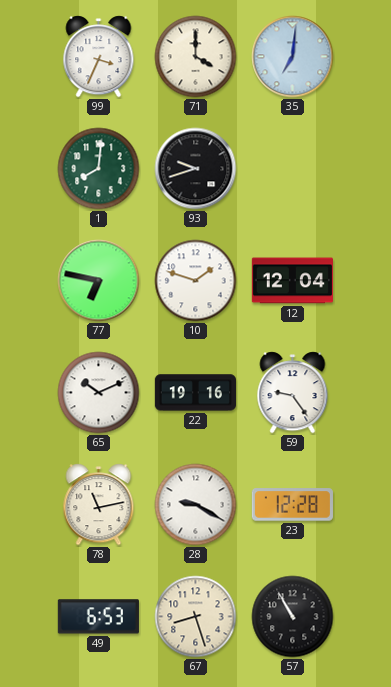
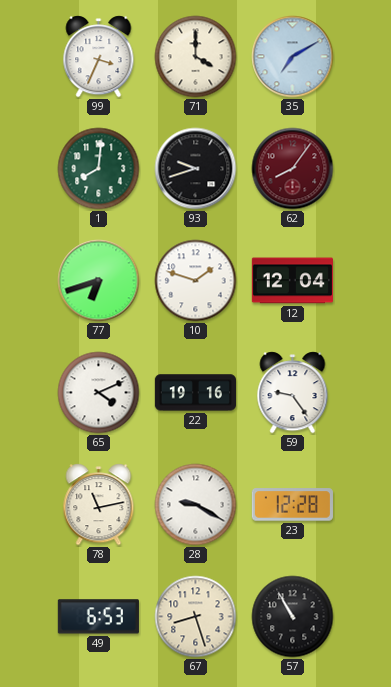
35: 7:01 -> 7:10
62: none -> 8:06
77: 6:47 -> 6:42
65: 10:11 -> 4:11
